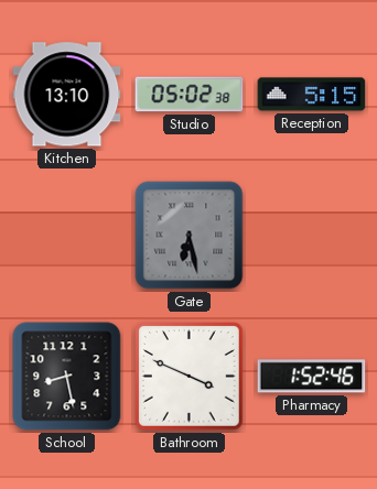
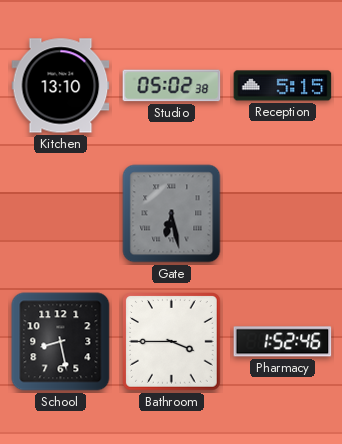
Bathroom: 3:49 -> 3:45
